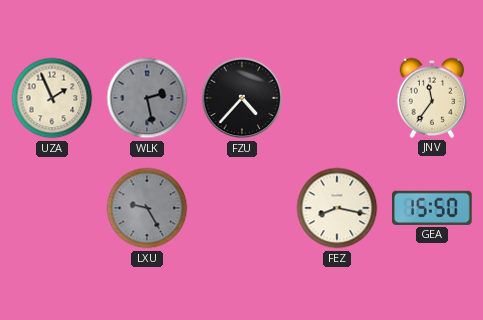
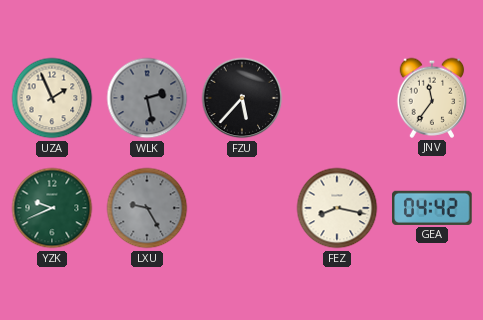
FZU: 4:37 -> 5:37
YZK: none -> 9:41
GEA: 15:50 -> 04:42
